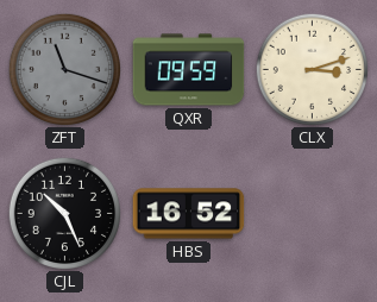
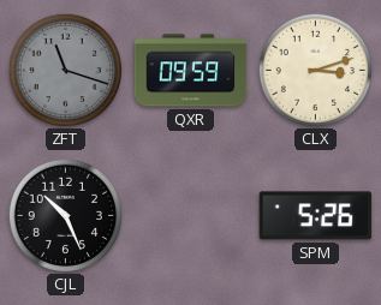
HBS: 16:52 -> none
SPM: none -> 5:26
